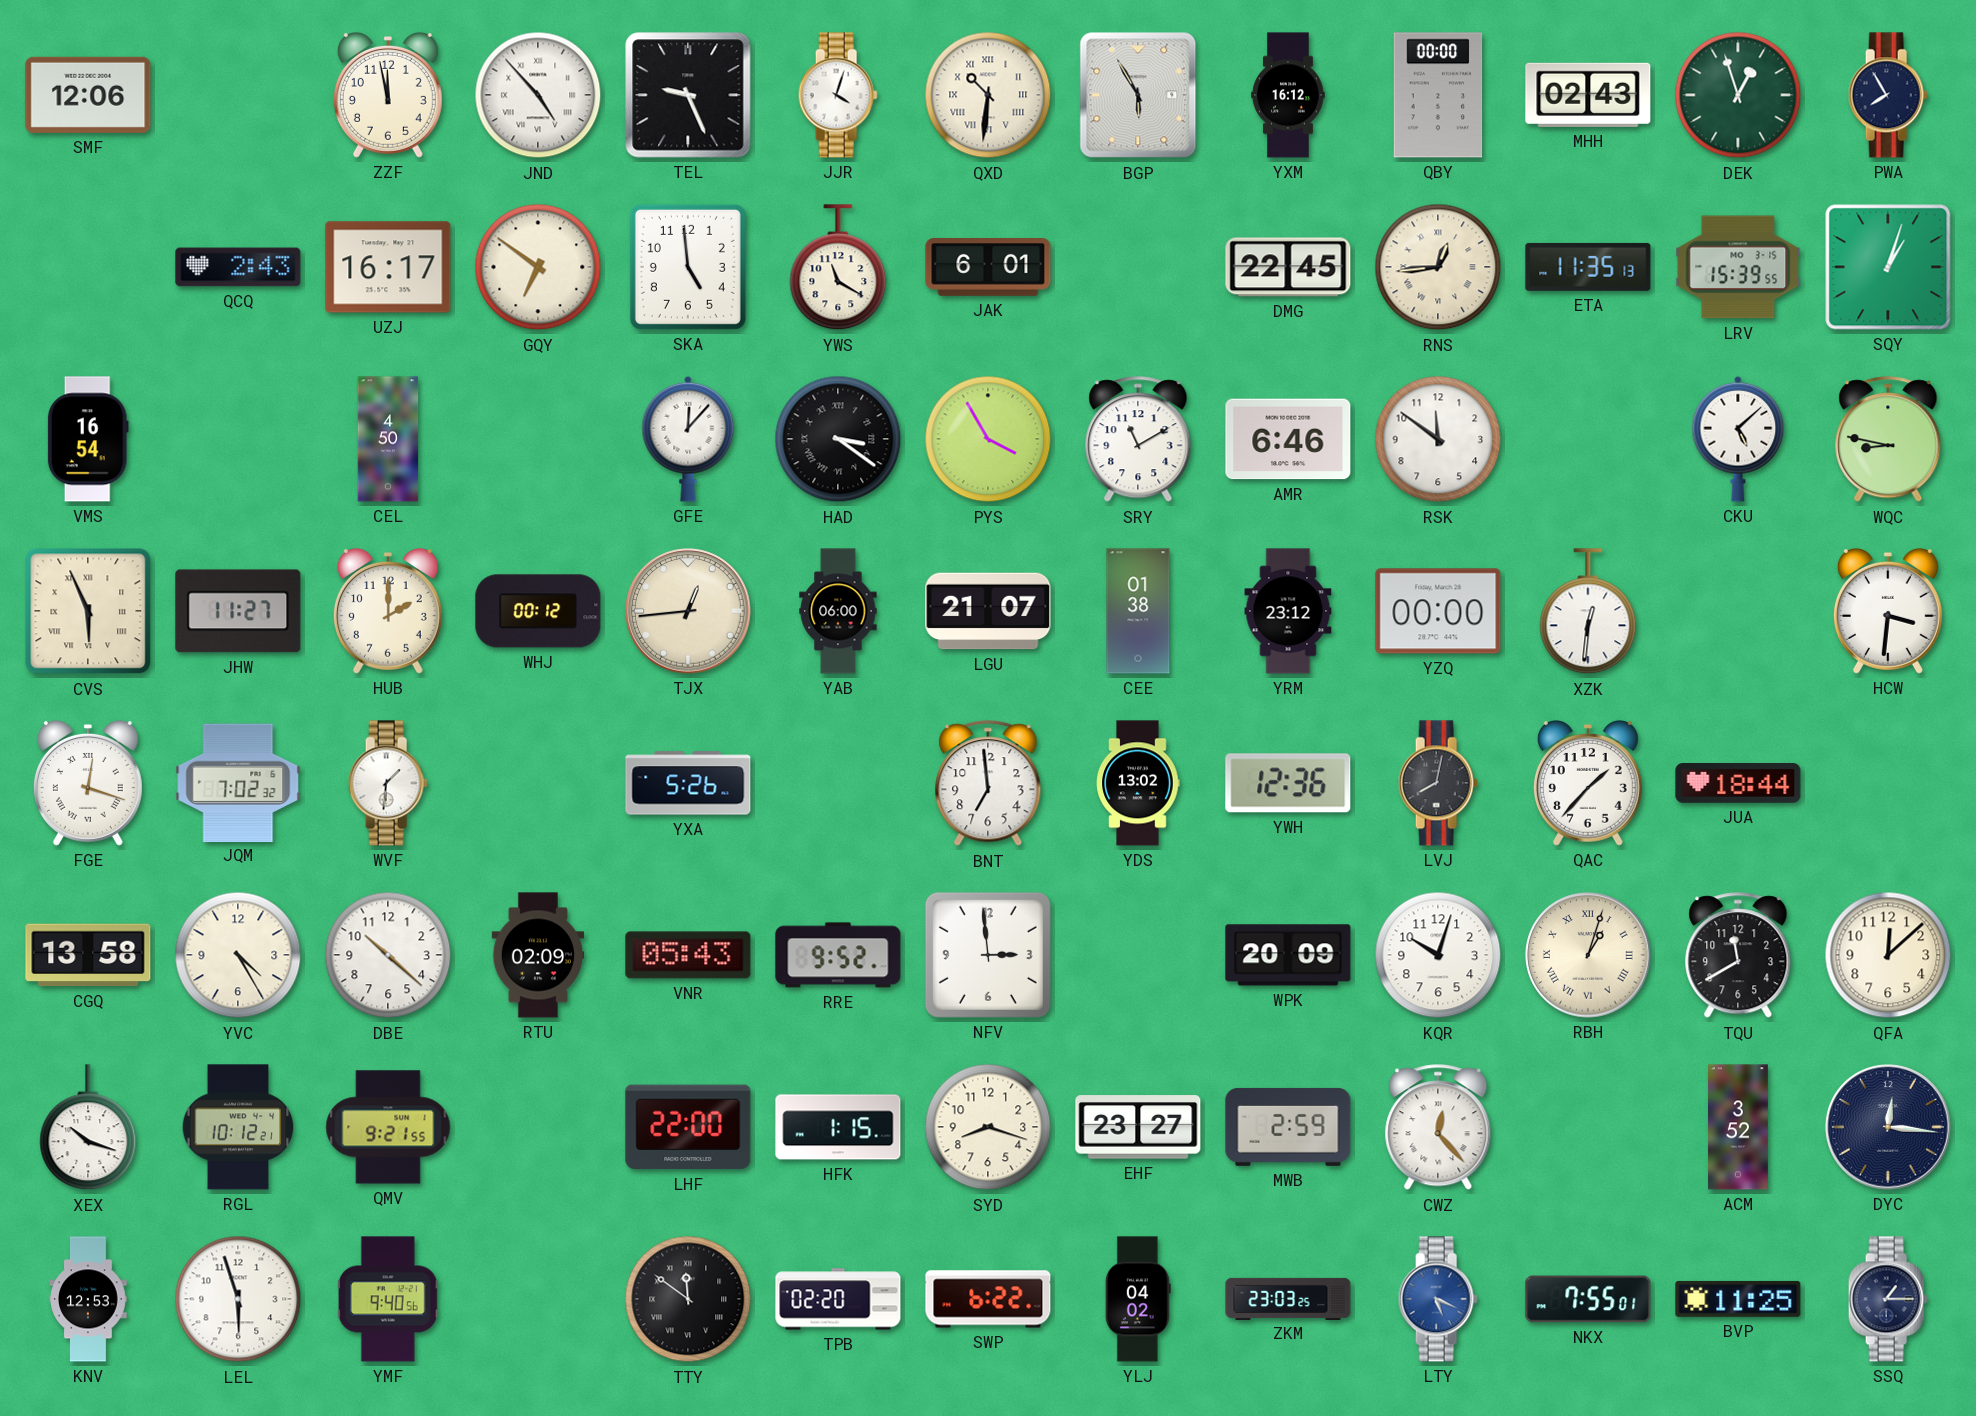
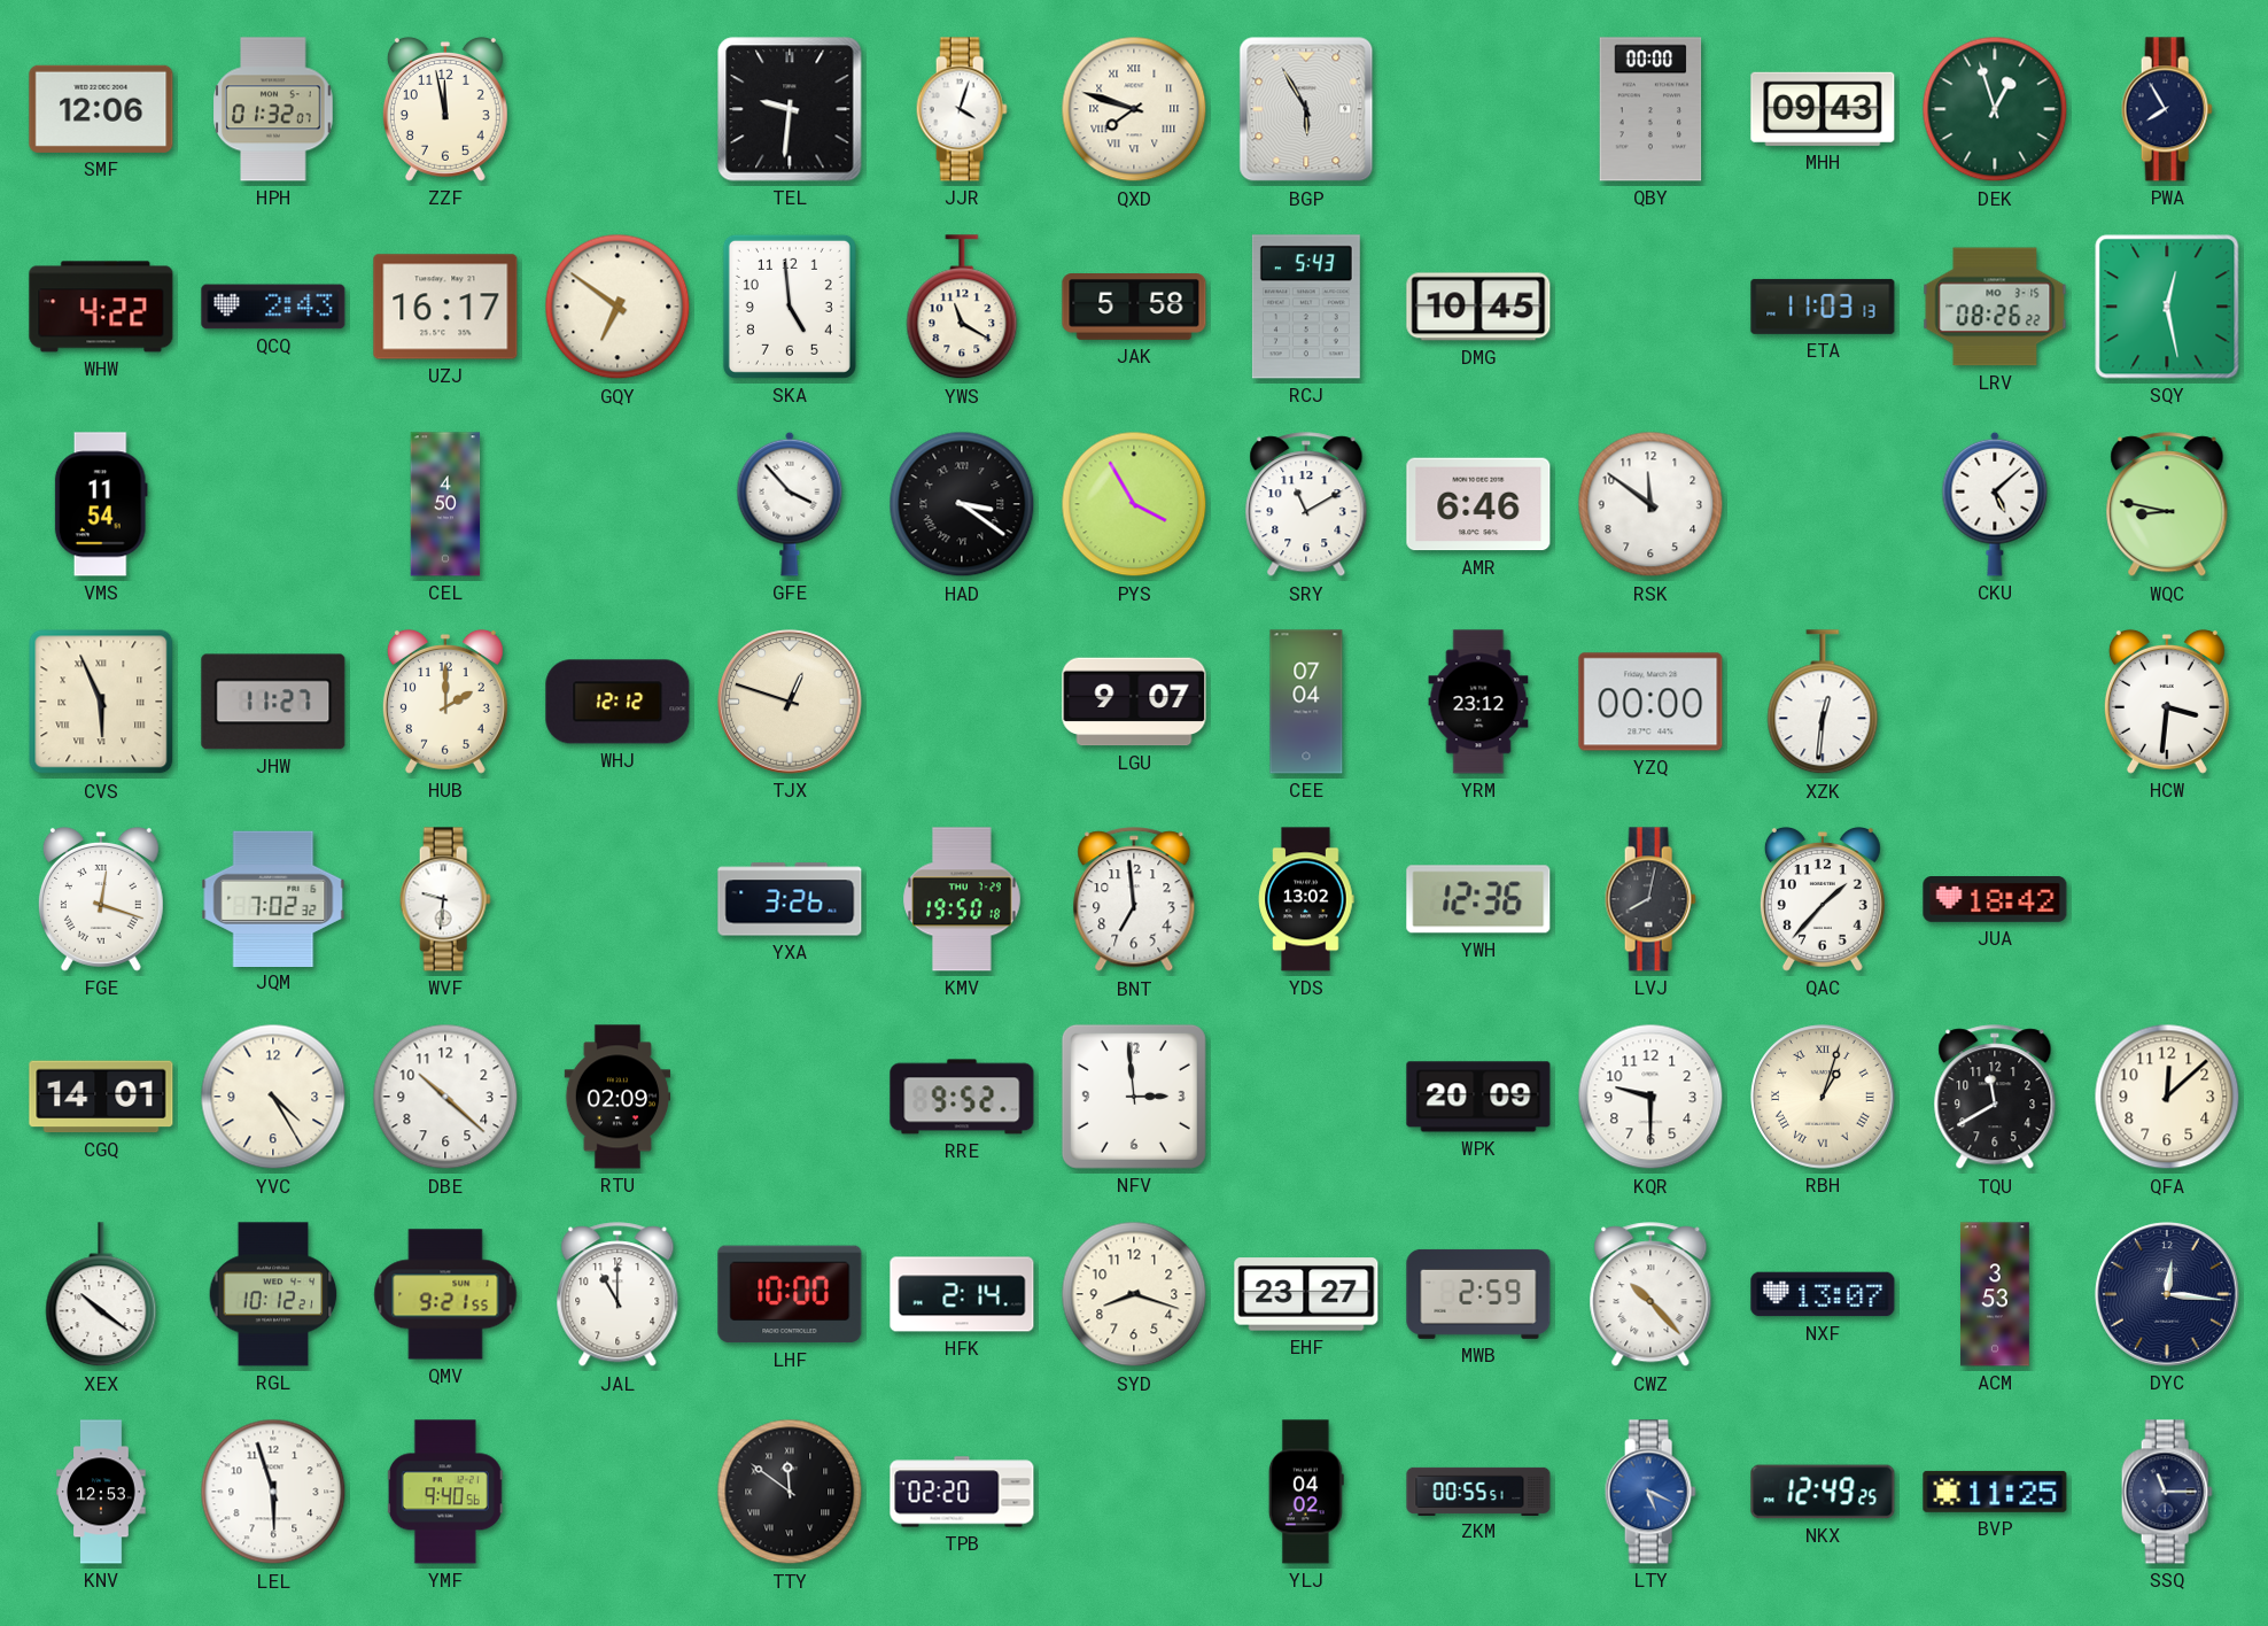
HPH: none -> 01:32
JND: 4:53 -> none
TEL: 9:26 -> 9:31
QXD: 10:31 -> 7:48
YXM: 16:12 -> none
MHH: 02:43 -> 09:43
WHW: none -> 4:22
JAK: 6:01 -> 5:58
RCJ: none -> 5:43
DMG: 22:45 -> 10:45
RNS: 12:44 -> none
ETA: 11:35 -> 11:03
LRV: 15:39 -> 08:26
SQY: 1:03 -> 12:28
VMS: 16:54 -> 11:54
GFE: 12:07 -> 3:53
WHJ: 00:12 -> 12:12
TJX: 12:44 -> 12:48
YAB: 06:00 -> none
LGU: 21:07 -> 9:07
CEE: 01:38 -> 07:04
WVF: 1:31 -> 9:31
YXA: 5:26 -> 3:26
KMV: none -> 19:50
JUA: 18:44 -> 18:42
CGQ: 13:58 -> 14:01
VNR: 05:43 -> none
KQR: 10:03 -> 9:30
XEX: 10:18 -> 10:21
JAL: none -> 11:00
LHF: 22:00 -> 10:00
HFK: 1:15 -> 2:14
CWZ: 12:23 -> 10:23
NXF: none -> 13:07
ACM: 3:52 -> 3:53
SWP: 6:22 -> none
ZKM: 23:03 -> 00:55
NKX: 7:55 -> 12:49
SSQ: 1:15 -> 11:15
